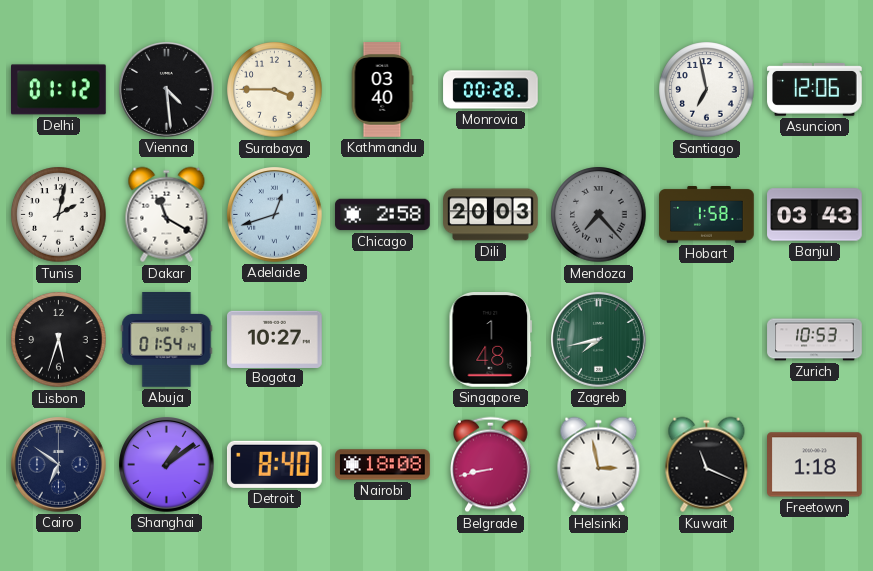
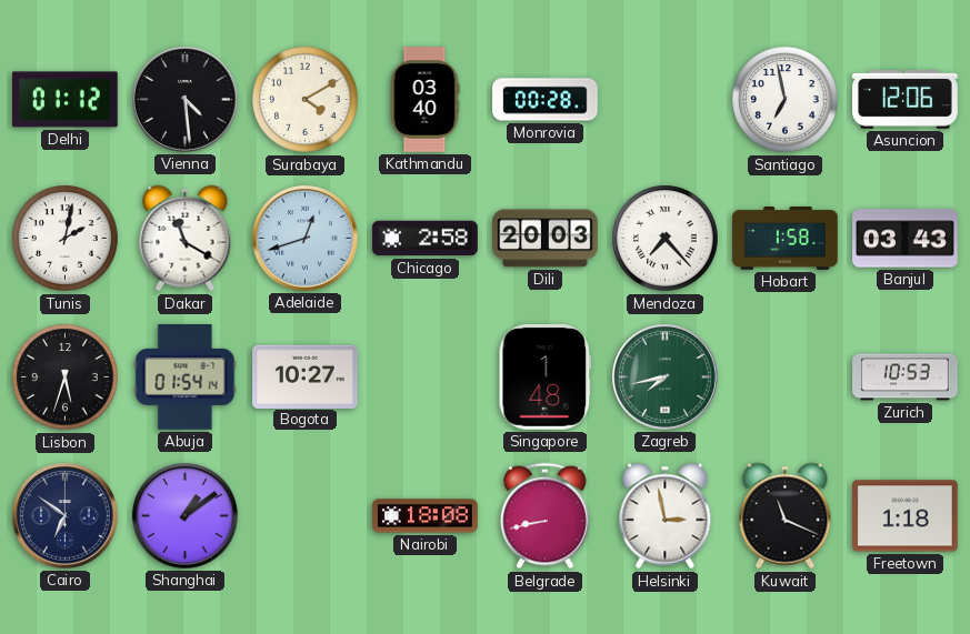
Surabaya: 3:45 -> 4:10
Mendoza dial: grey -> white
Detroit: 8:40 -> none
